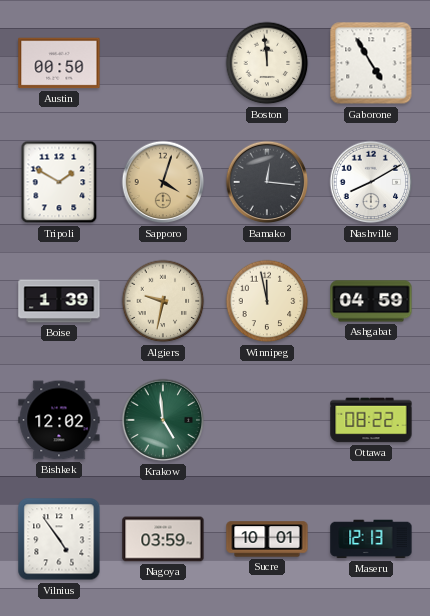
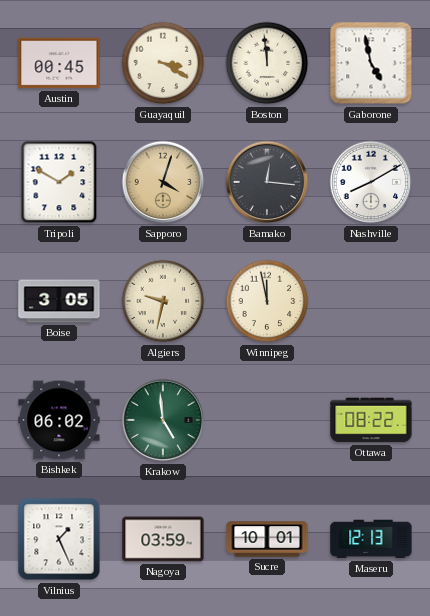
Austin: 00:50 -> 00:45
Guayaquil: none -> 3:20
Gaborone: 4:55 -> 4:58
Boise: 1:39 -> 3:05
Ashgabat: 04:59 -> none
Bishkek: 12:02 -> 06:02
Vilnius: 4:54 -> 1:26
